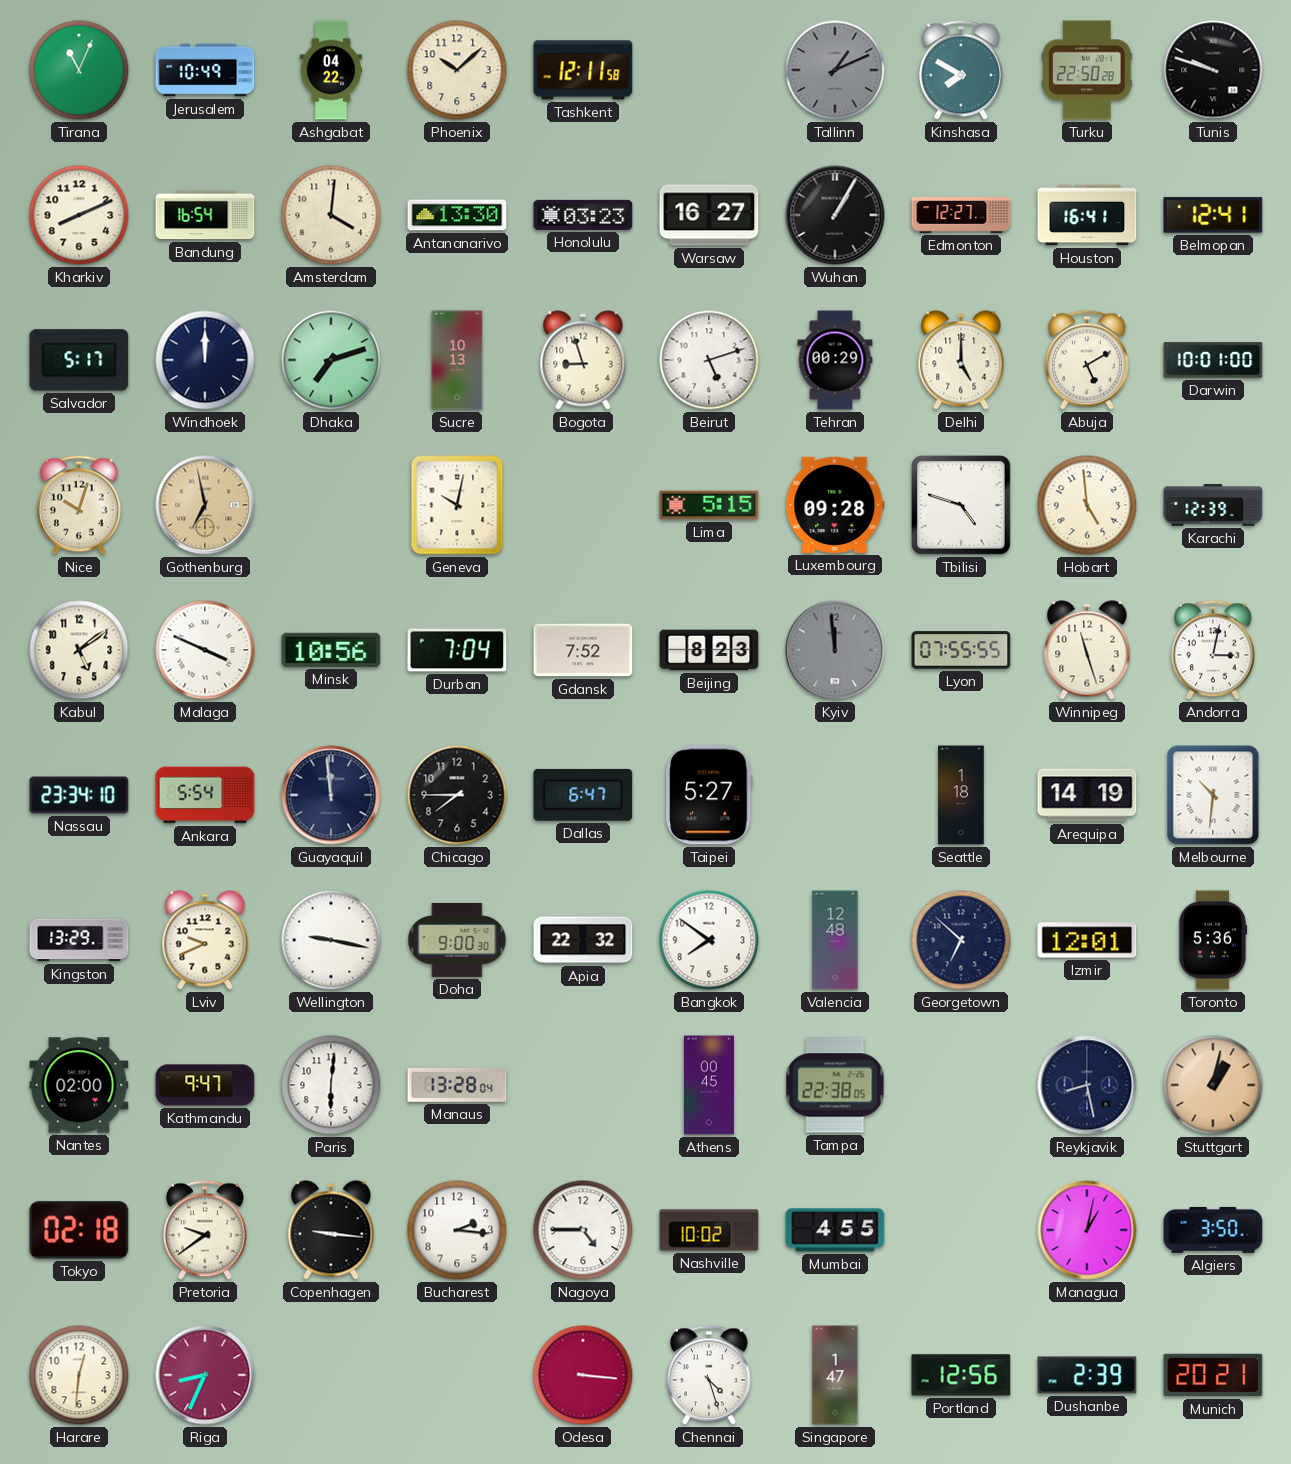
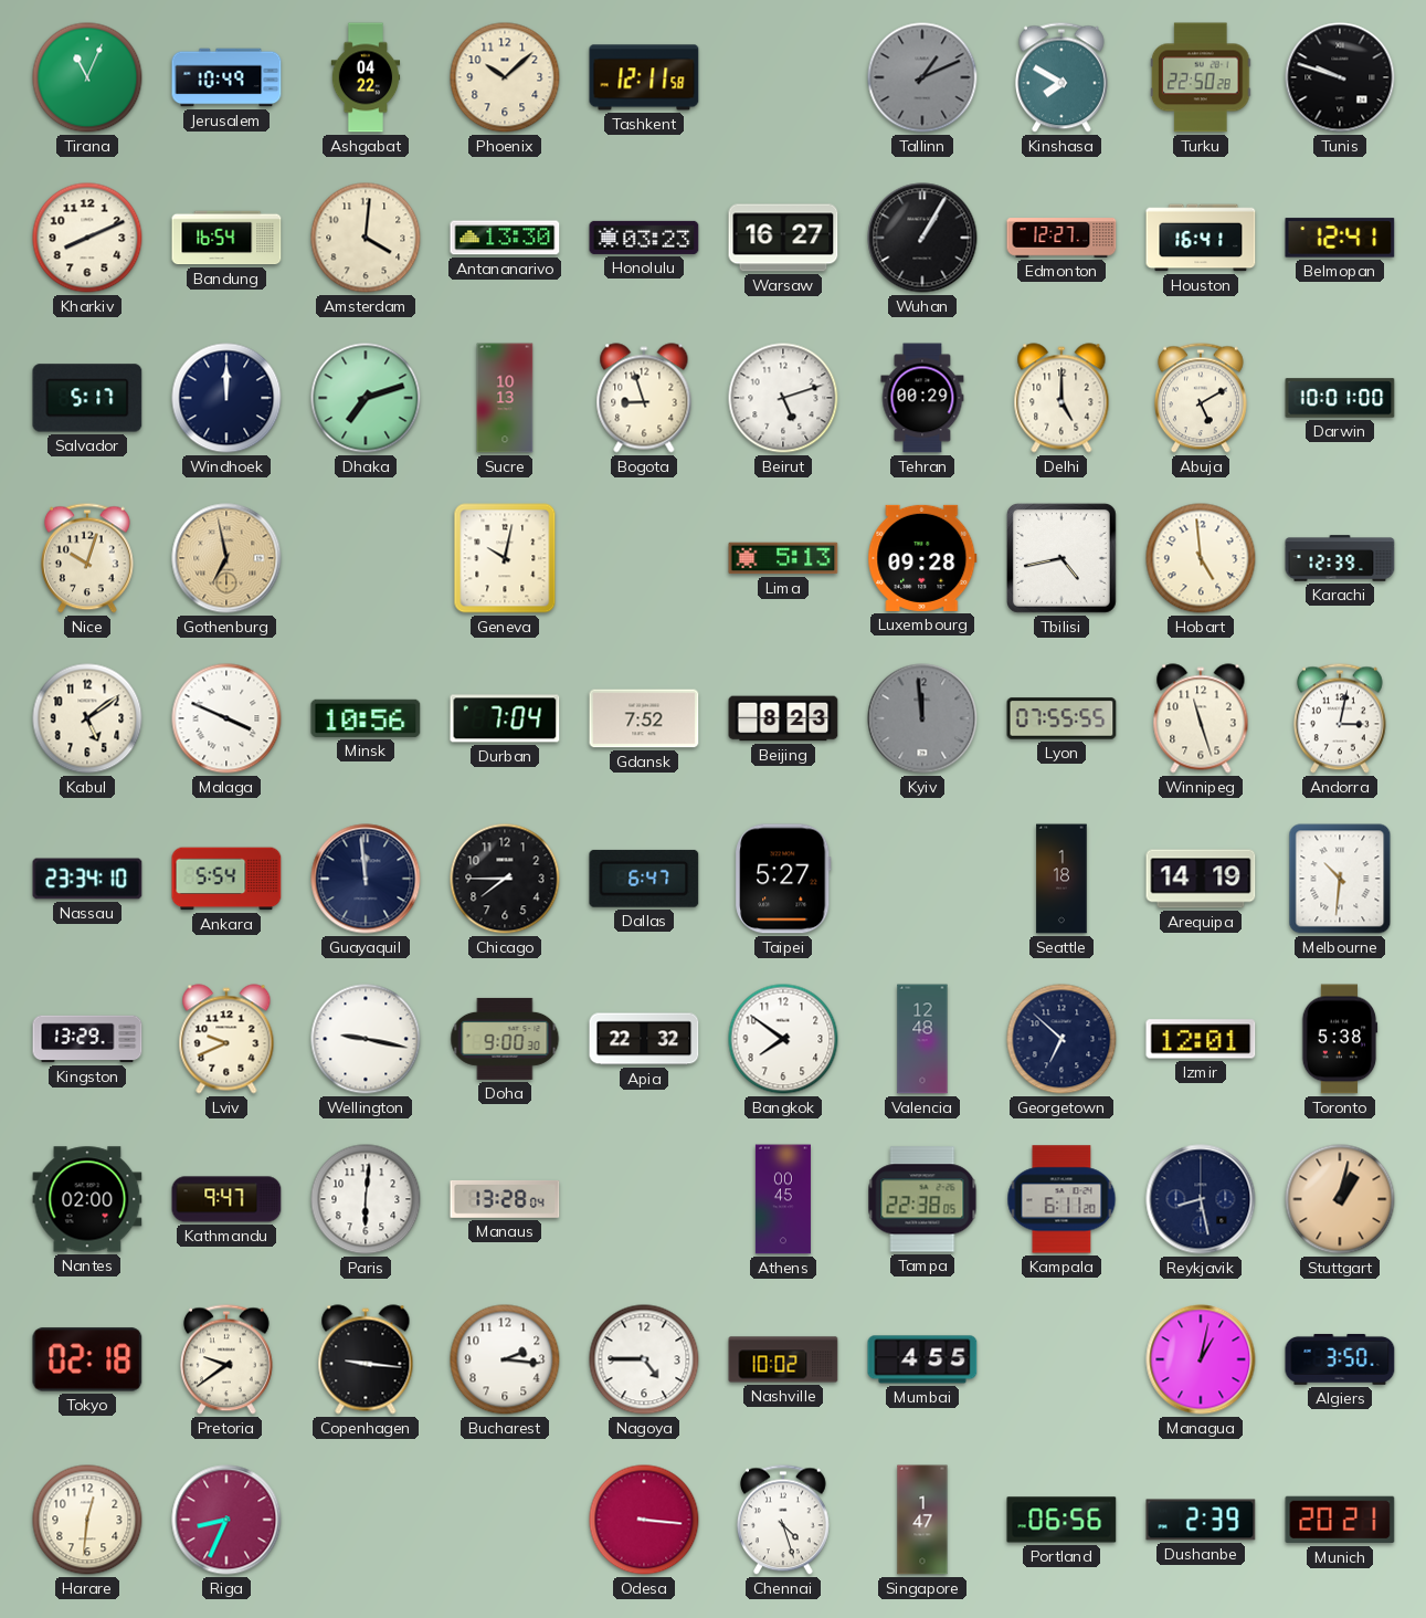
Lima: 5:15 -> 5:13
Tbilisi: 4:48 -> 4:43
Toronto: 5:36 -> 5:38
Kampala: none -> 6:11
Portland: 12:56 -> 06:56
